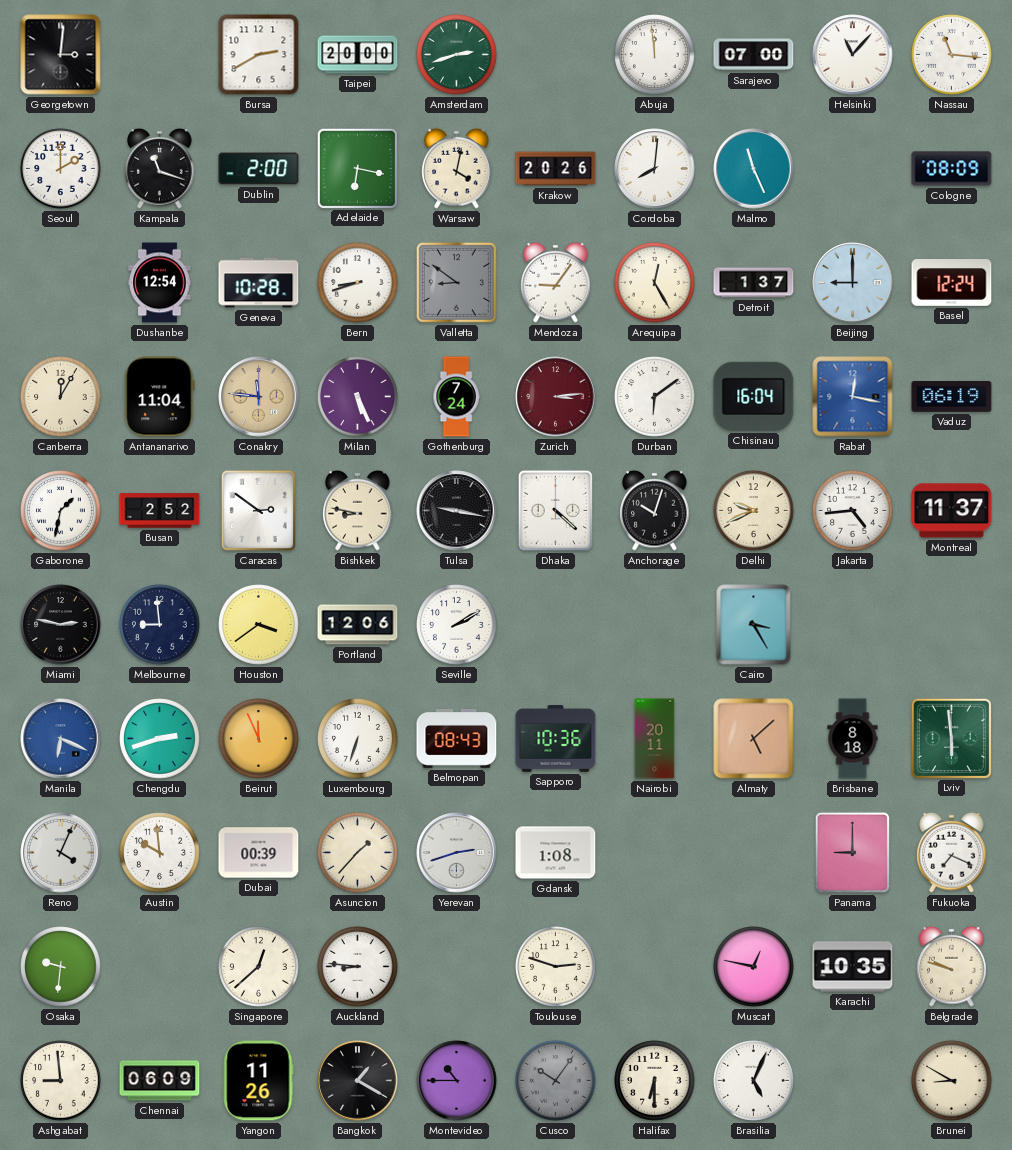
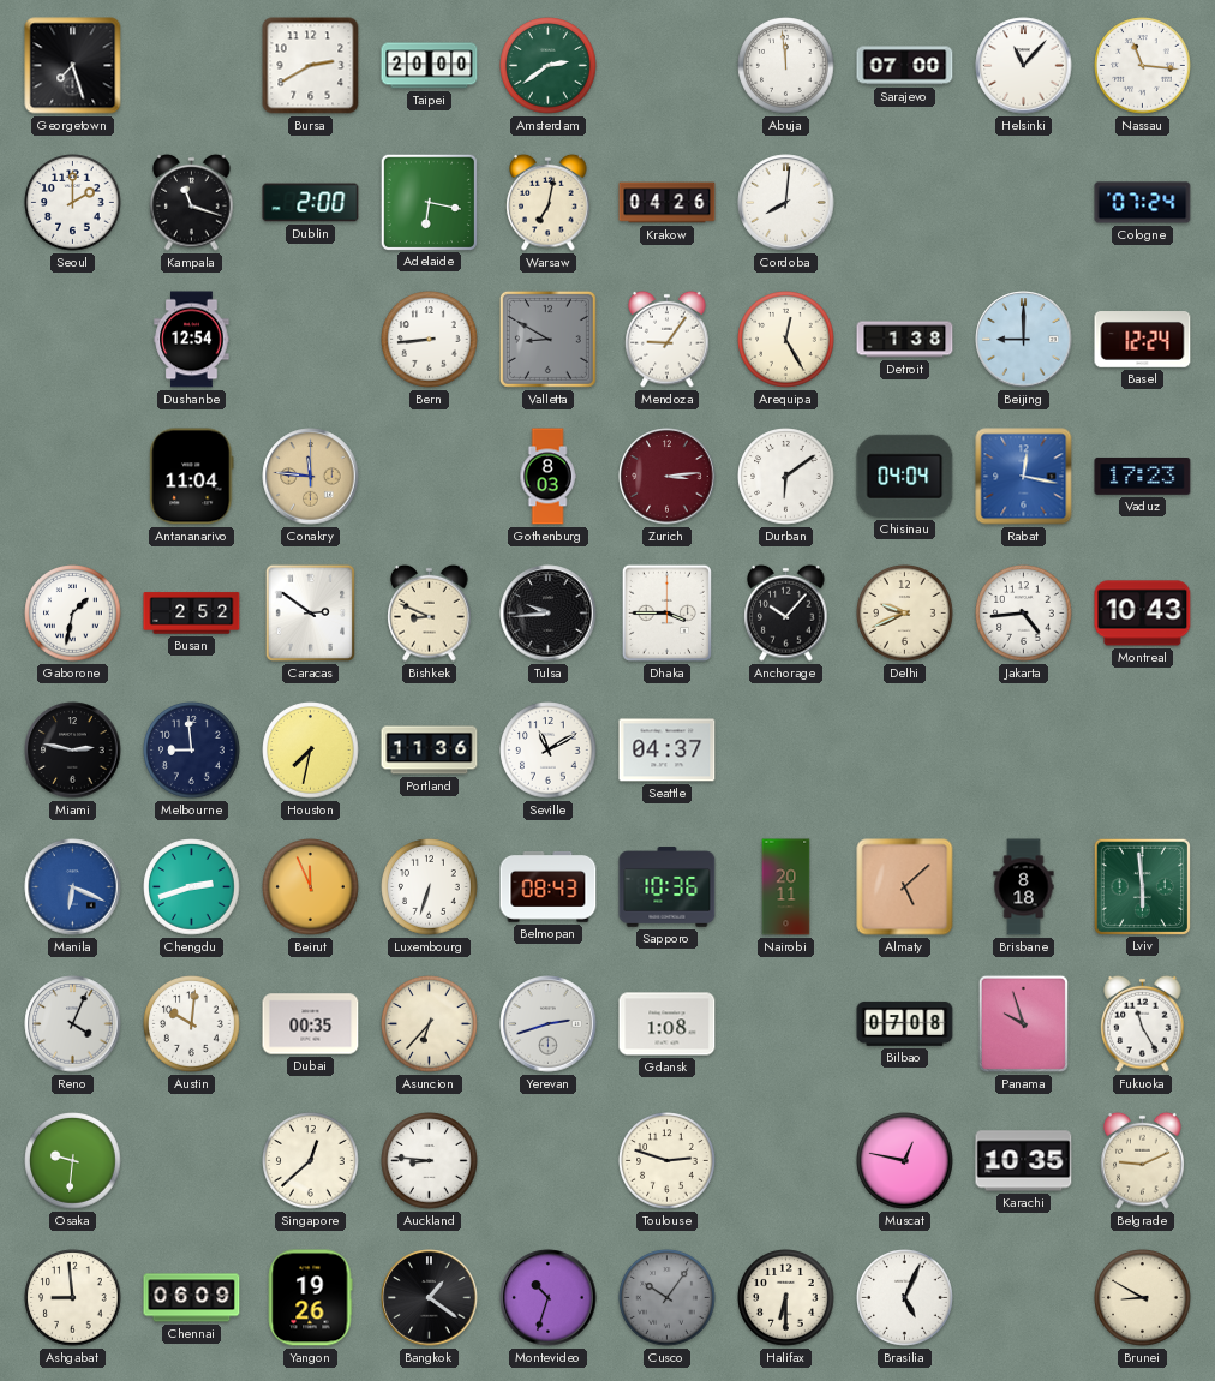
Georgetown: 3:01 -> 7:27
Amsterdam: 2:42 -> 2:39
Warsaw: 4:02 -> 7:02
Krakow: 20:26 -> 04:26
Malmo: 11:26 -> none
Cologne: 08:09 -> 07:24
Geneva: 10:28 -> none
Bern: 8:42 -> 8:44
Valletta: 8:51 -> 8:50
Detroit: 1:37 -> 1:38
Canberra: 12:05 -> none
Milan: 5:26 -> none
Gothenburg: 7:24 -> 8:03
Chisinau: 16:04 -> 04:04
Vaduz: 06:19 -> 17:23
Bishkek: 8:47 -> 8:49
Tulsa: 9:17 -> 9:44
Dhaka: 4:22 -> 3:45
Anchorage: 10:03 -> 10:07
Montreal: 11:37 -> 10:43
Houston: 3:39 -> 7:32
Portland: 12:06 -> 11:36
Seville: 2:10 -> 11:10
Seattle: none -> 04:37
Cairo: 3:25 -> none
Austin: 9:59 -> 10:01
Dubai: 00:39 -> 00:35
Asuncion: 1:37 -> 6:37
Bilbao: none -> 07:08
Panama: 9:00 -> 9:57
Fukuoka: 7:19 -> 11:25
Belgrade: 9:48 -> 9:11
Yangon: 11:26 -> 19:26
Bangkok: 1:20 -> 1:21
Montevideo: 10:45 -> 10:33
